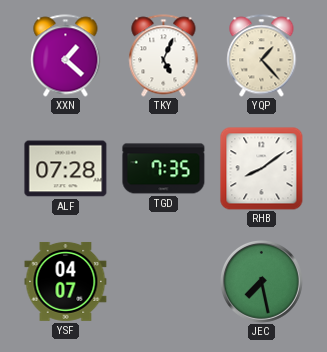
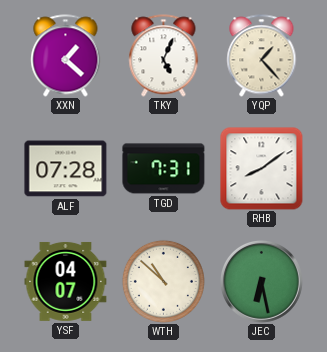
TGD: 7:35 -> 7:31
WTH: none -> 10:52
JEC: 7:28 -> 6:28
